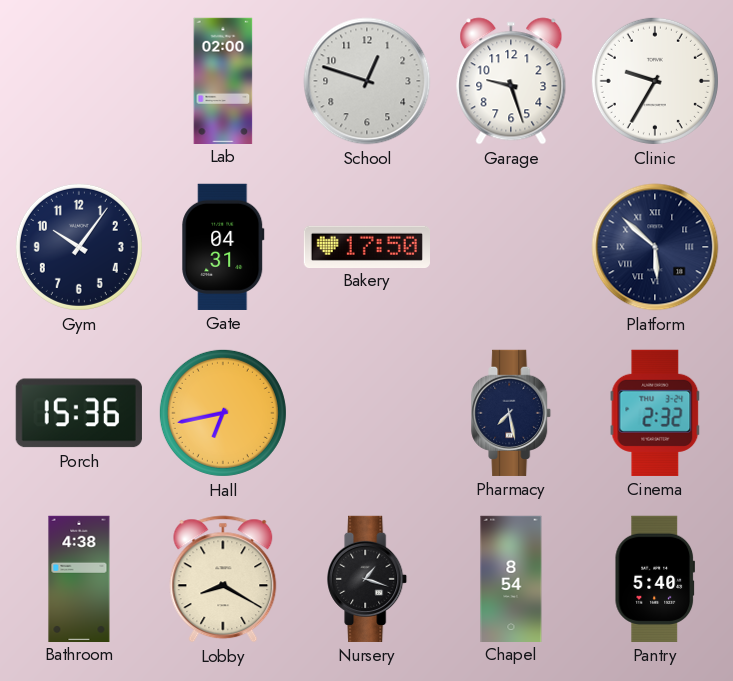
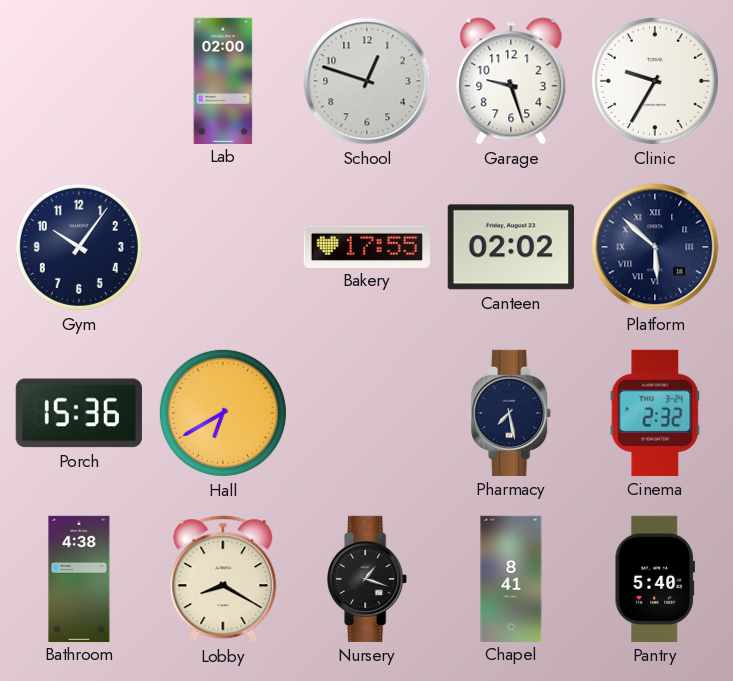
Gate: 04:31 -> none
Bakery: 17:50 -> 17:55
Canteen: none -> 02:02
Hall: 6:43 -> 6:40
Chapel: 8:54 -> 8:41
